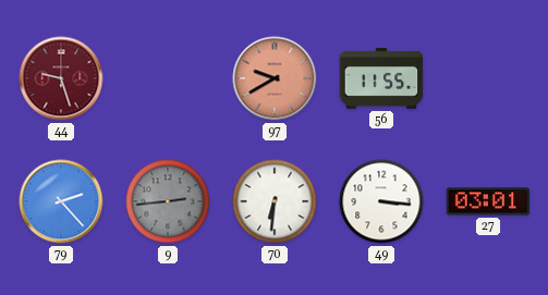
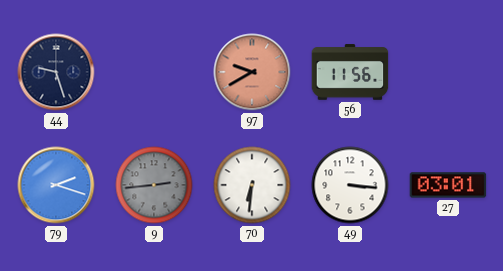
44 dial: burgundy -> navy
56: 11:55 -> 11:56
79: 2:23 -> 2:18
